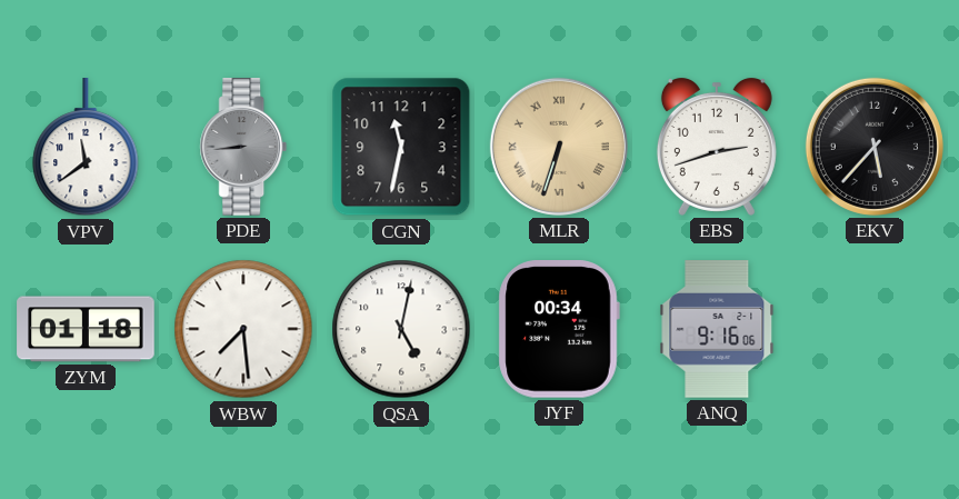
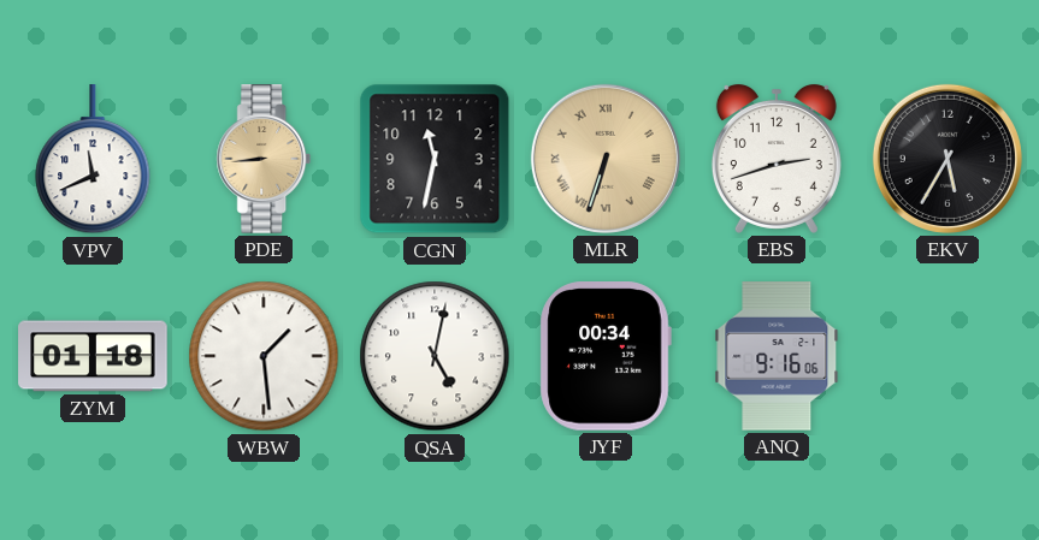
VPV: 11:39 -> 11:41
PDE dial: grey -> champagne
EKV: 5:37 -> 5:35
WBW: 7:29 -> 1:29
